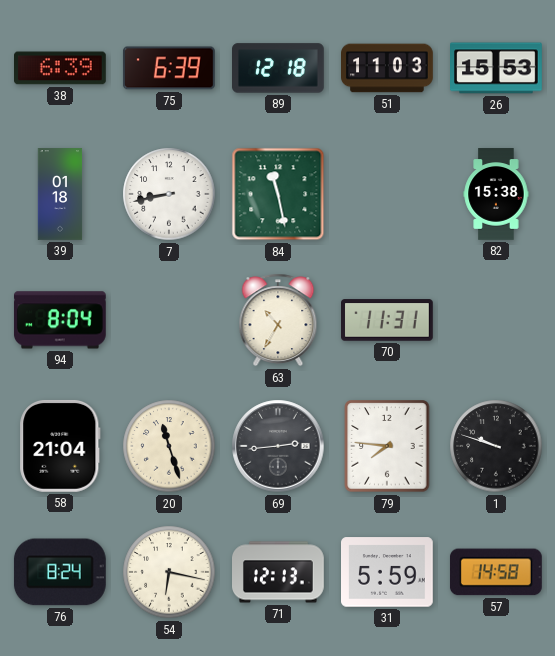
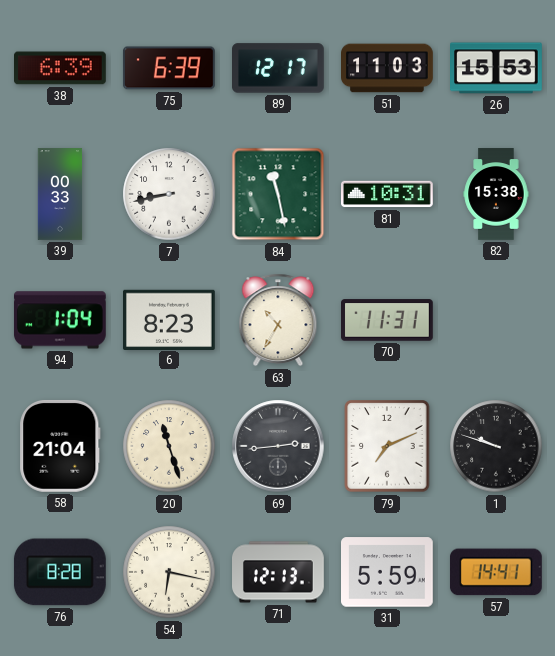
89: 12:18 -> 12:17
39: 01:18 -> 00:33
81: none -> 10:31
94: 8:04 -> 1:04
6: none -> 8:23
79: 7:46 -> 7:11
76: 8:24 -> 8:28
57: 14:58 -> 14:41
